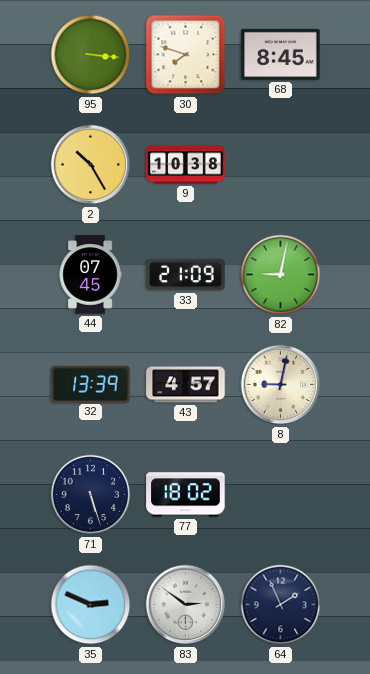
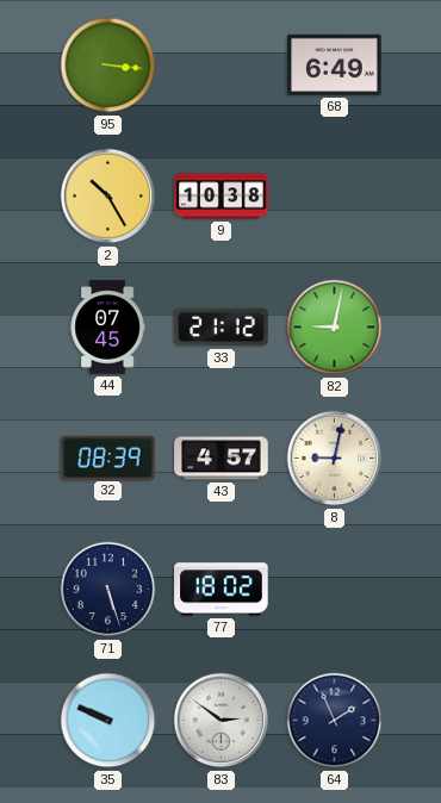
30: 7:48 -> none
68: 8:45 -> 6:49
33: 21:09 -> 21:12
32: 13:39 -> 08:39
35: 2:49 -> 9:49
